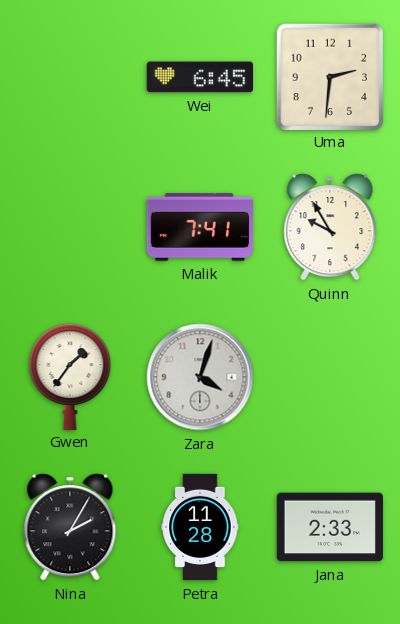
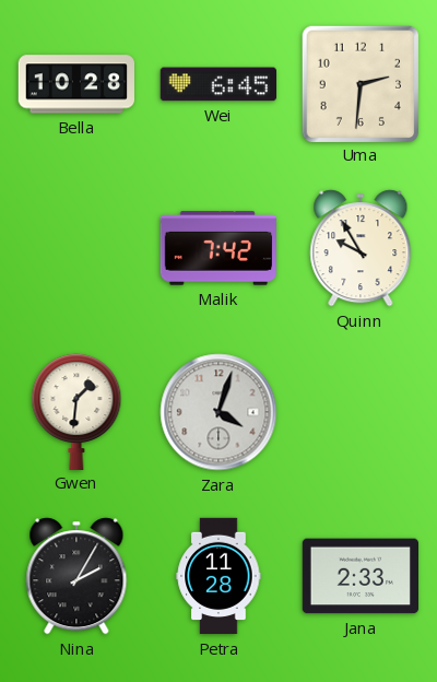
Bella: none -> 10:28
Malik: 7:41 -> 7:42
Gwen: 1:36 -> 1:31
